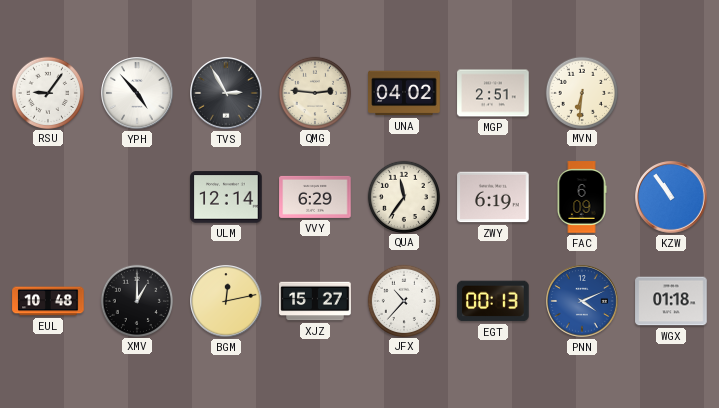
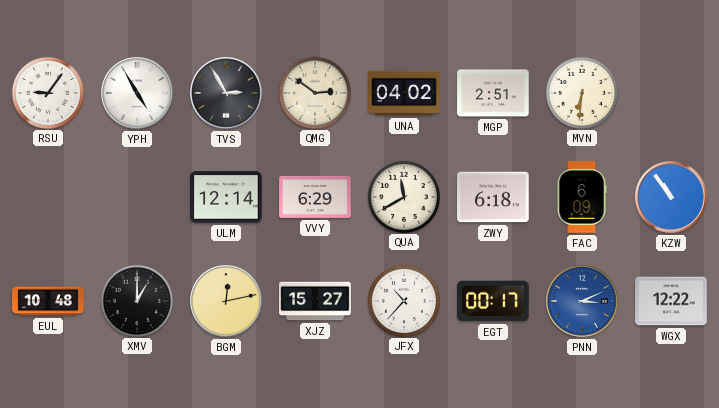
YPH: 4:53 -> 4:55
QMG: 2:46 -> 2:51
QUA: 11:36 -> 11:40
ZWY: 6:19 -> 6:18
EGT: 00:13 -> 00:17
PNN: 4:11 -> 3:11
WGX: 01:18 -> 12:22
